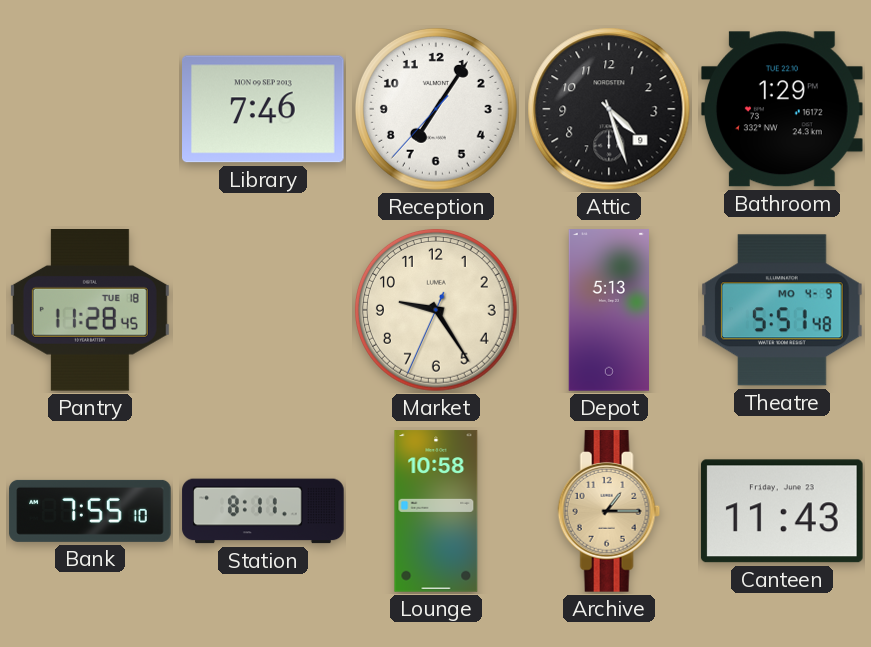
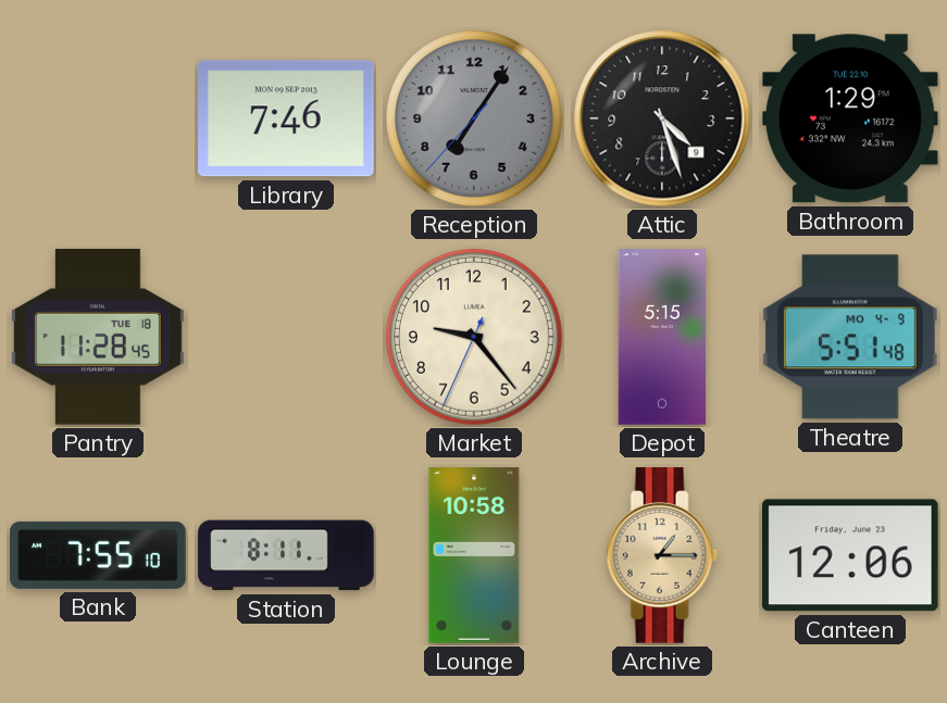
Reception dial: white -> grey
Market: 9:24 -> 9:23
Depot: 5:13 -> 5:15
Canteen: 11:43 -> 12:06
